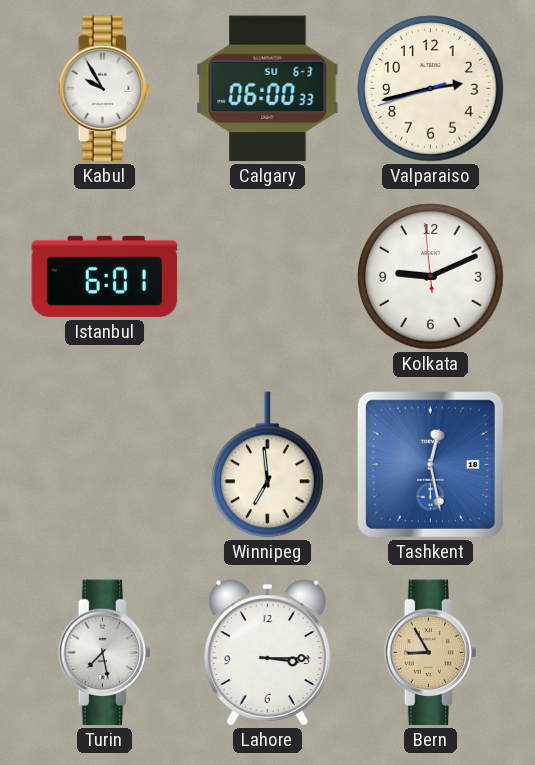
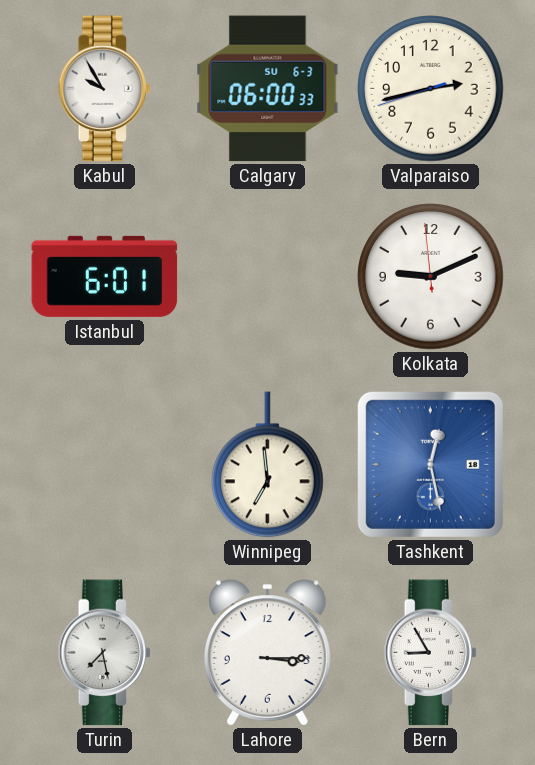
Bern dial: champagne -> white
